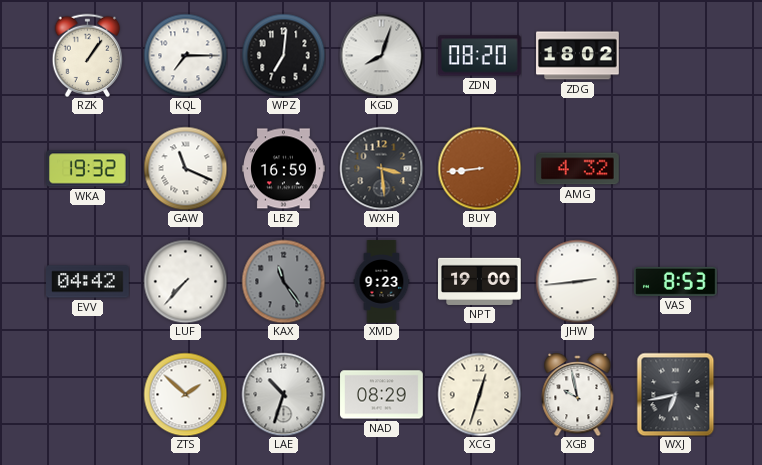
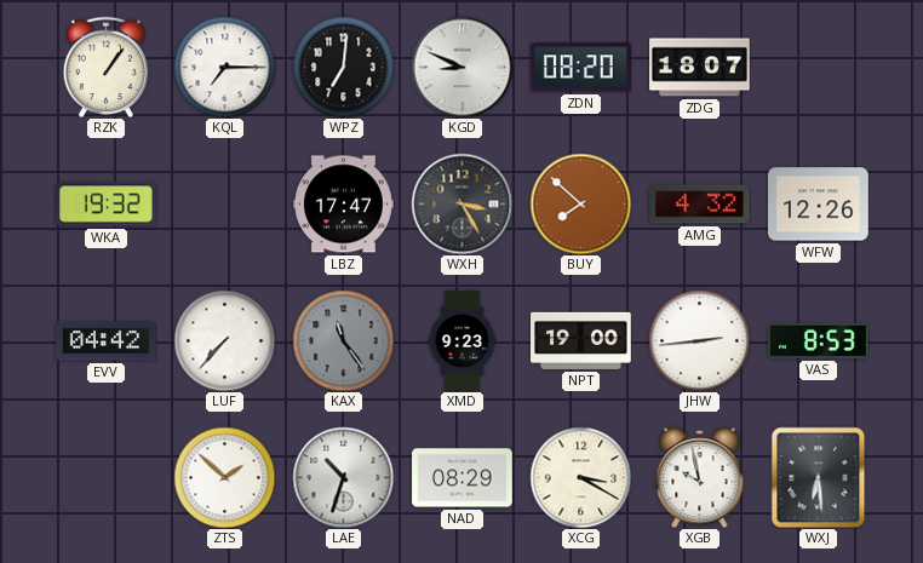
KGD: 8:03 -> 8:49
ZDG: 18:02 -> 18:07
GAW: 11:19 -> none
LBZ: 16:59 -> 17:47
WXH: 3:29 -> 3:25
BUY: 8:44 -> 7:52
WFW: none -> 12:26
XCG: 12:33 -> 3:20
WXJ: 6:43 -> 6:29
